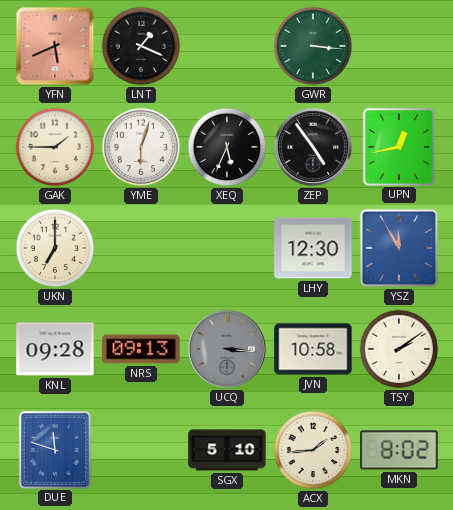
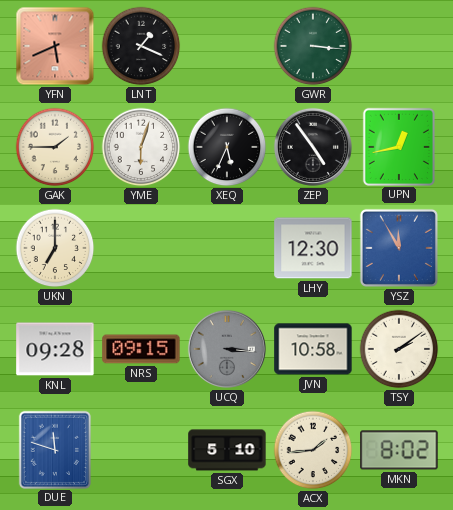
NRS: 09:13 -> 09:15
